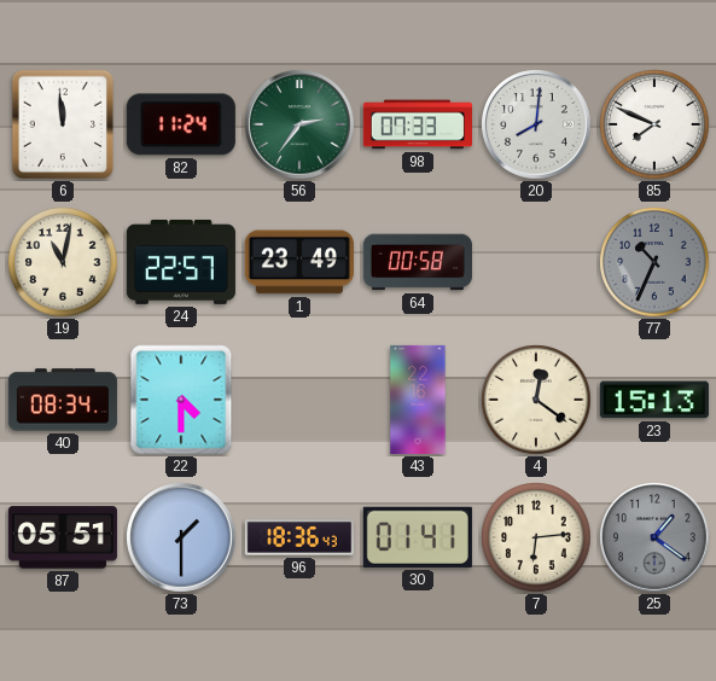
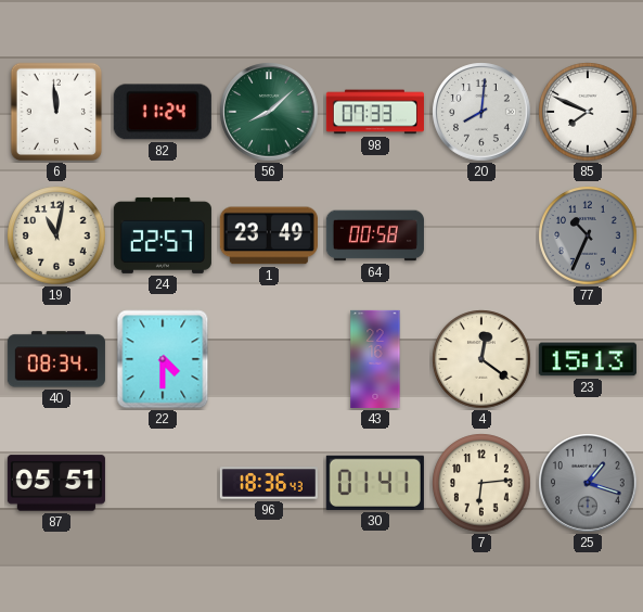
56: 2:36 -> 8:08
73: 1:30 -> none
25: 1:21 -> 1:18
